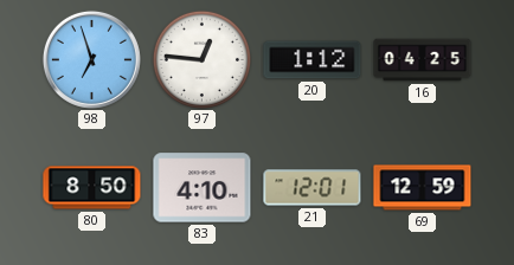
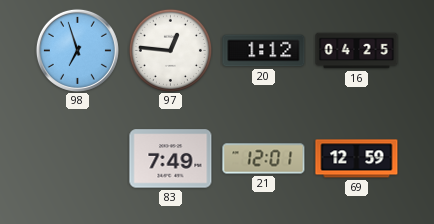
80: 8:50 -> none
83: 4:10 -> 7:49
